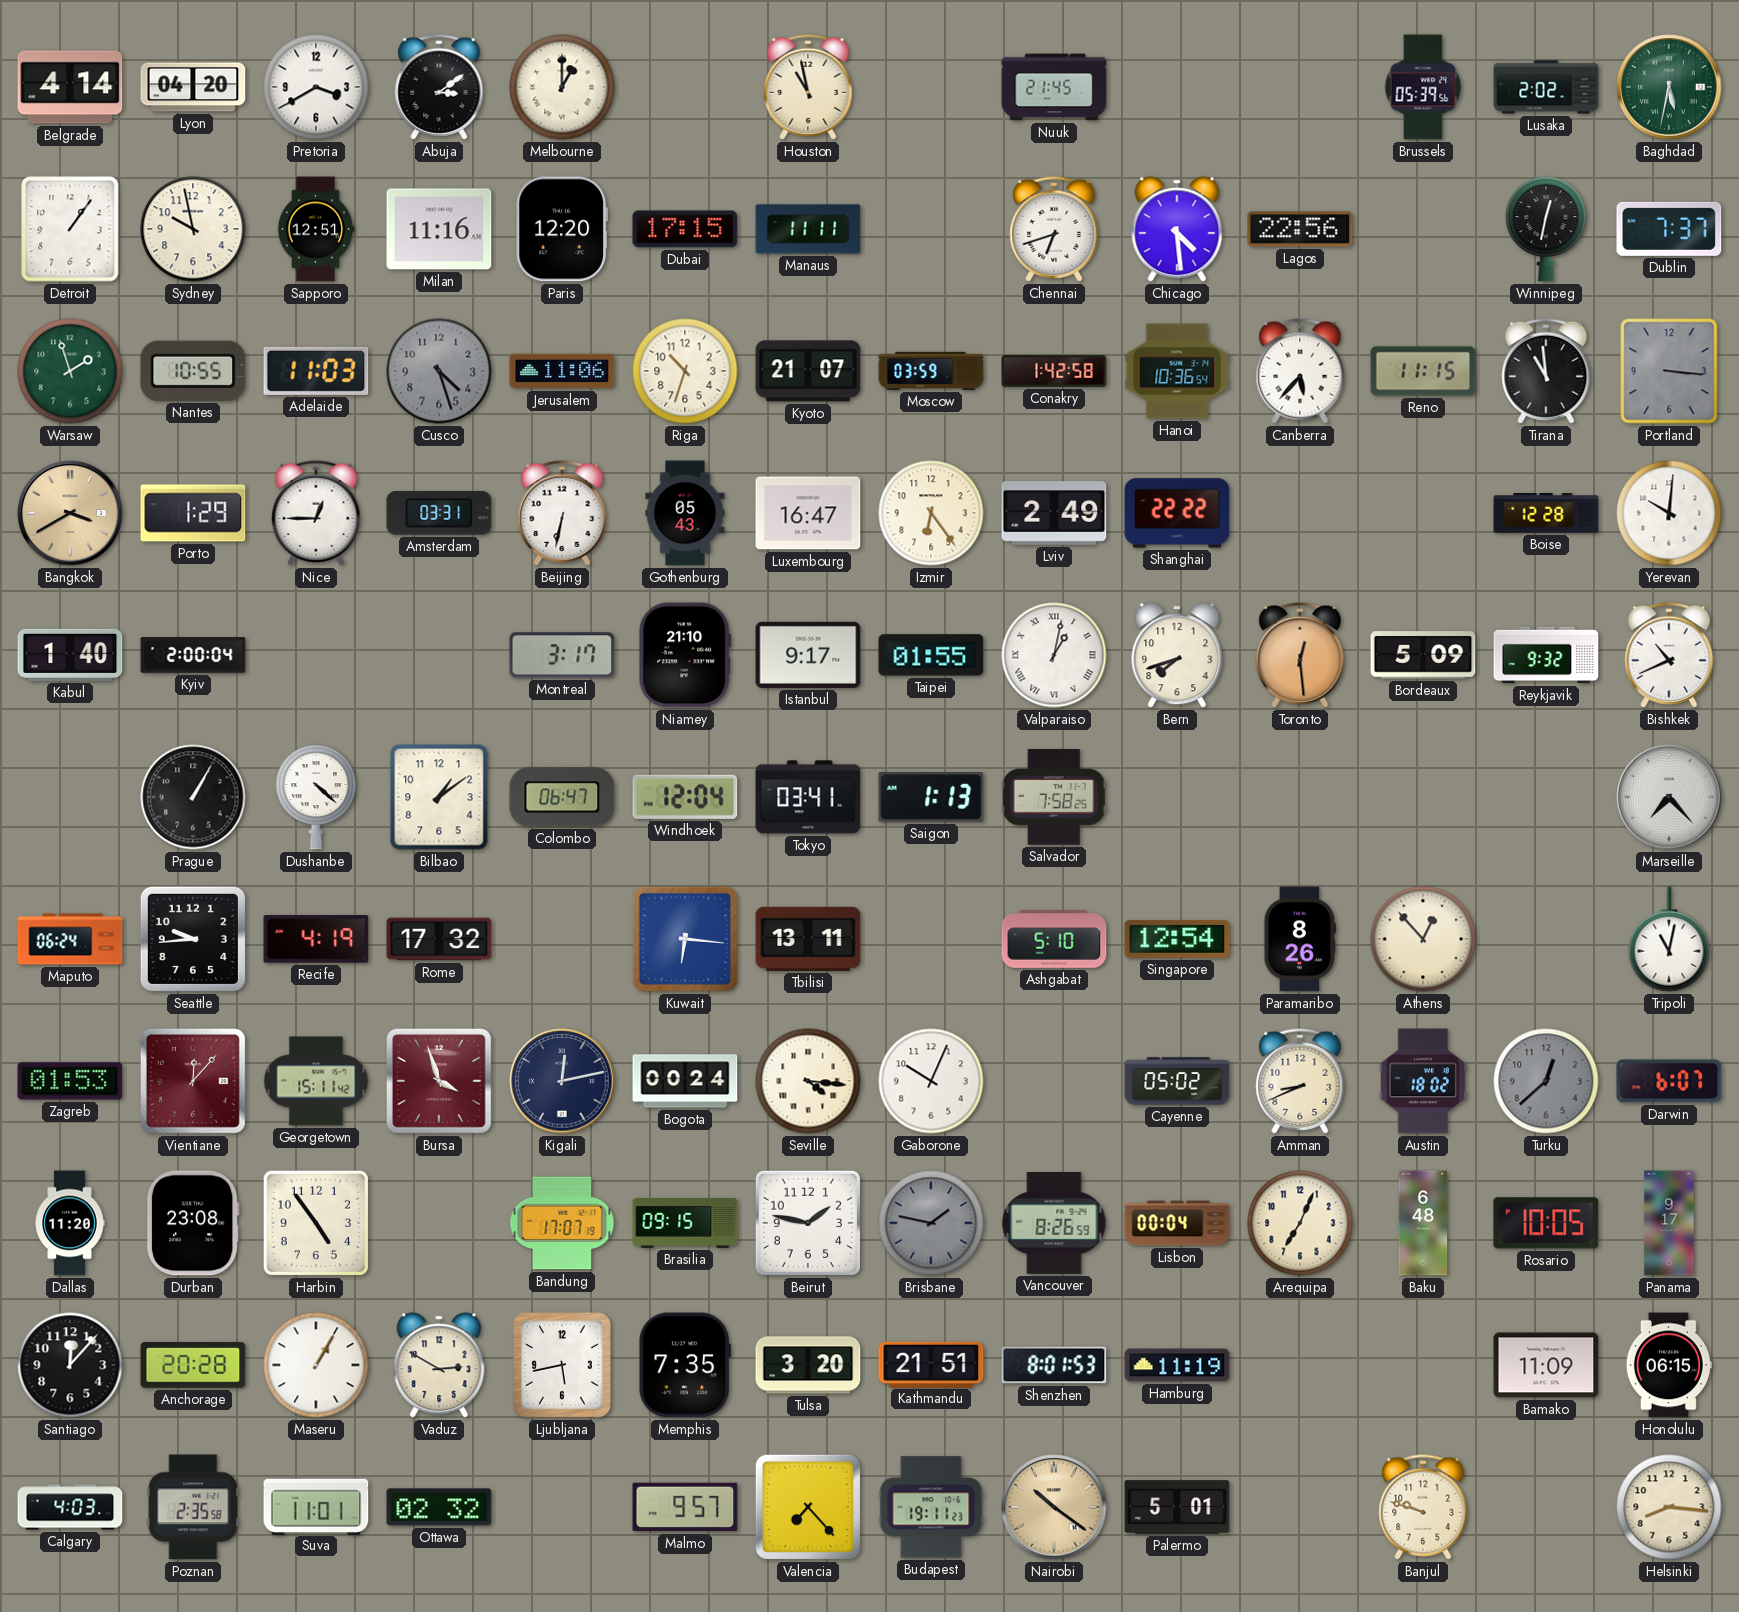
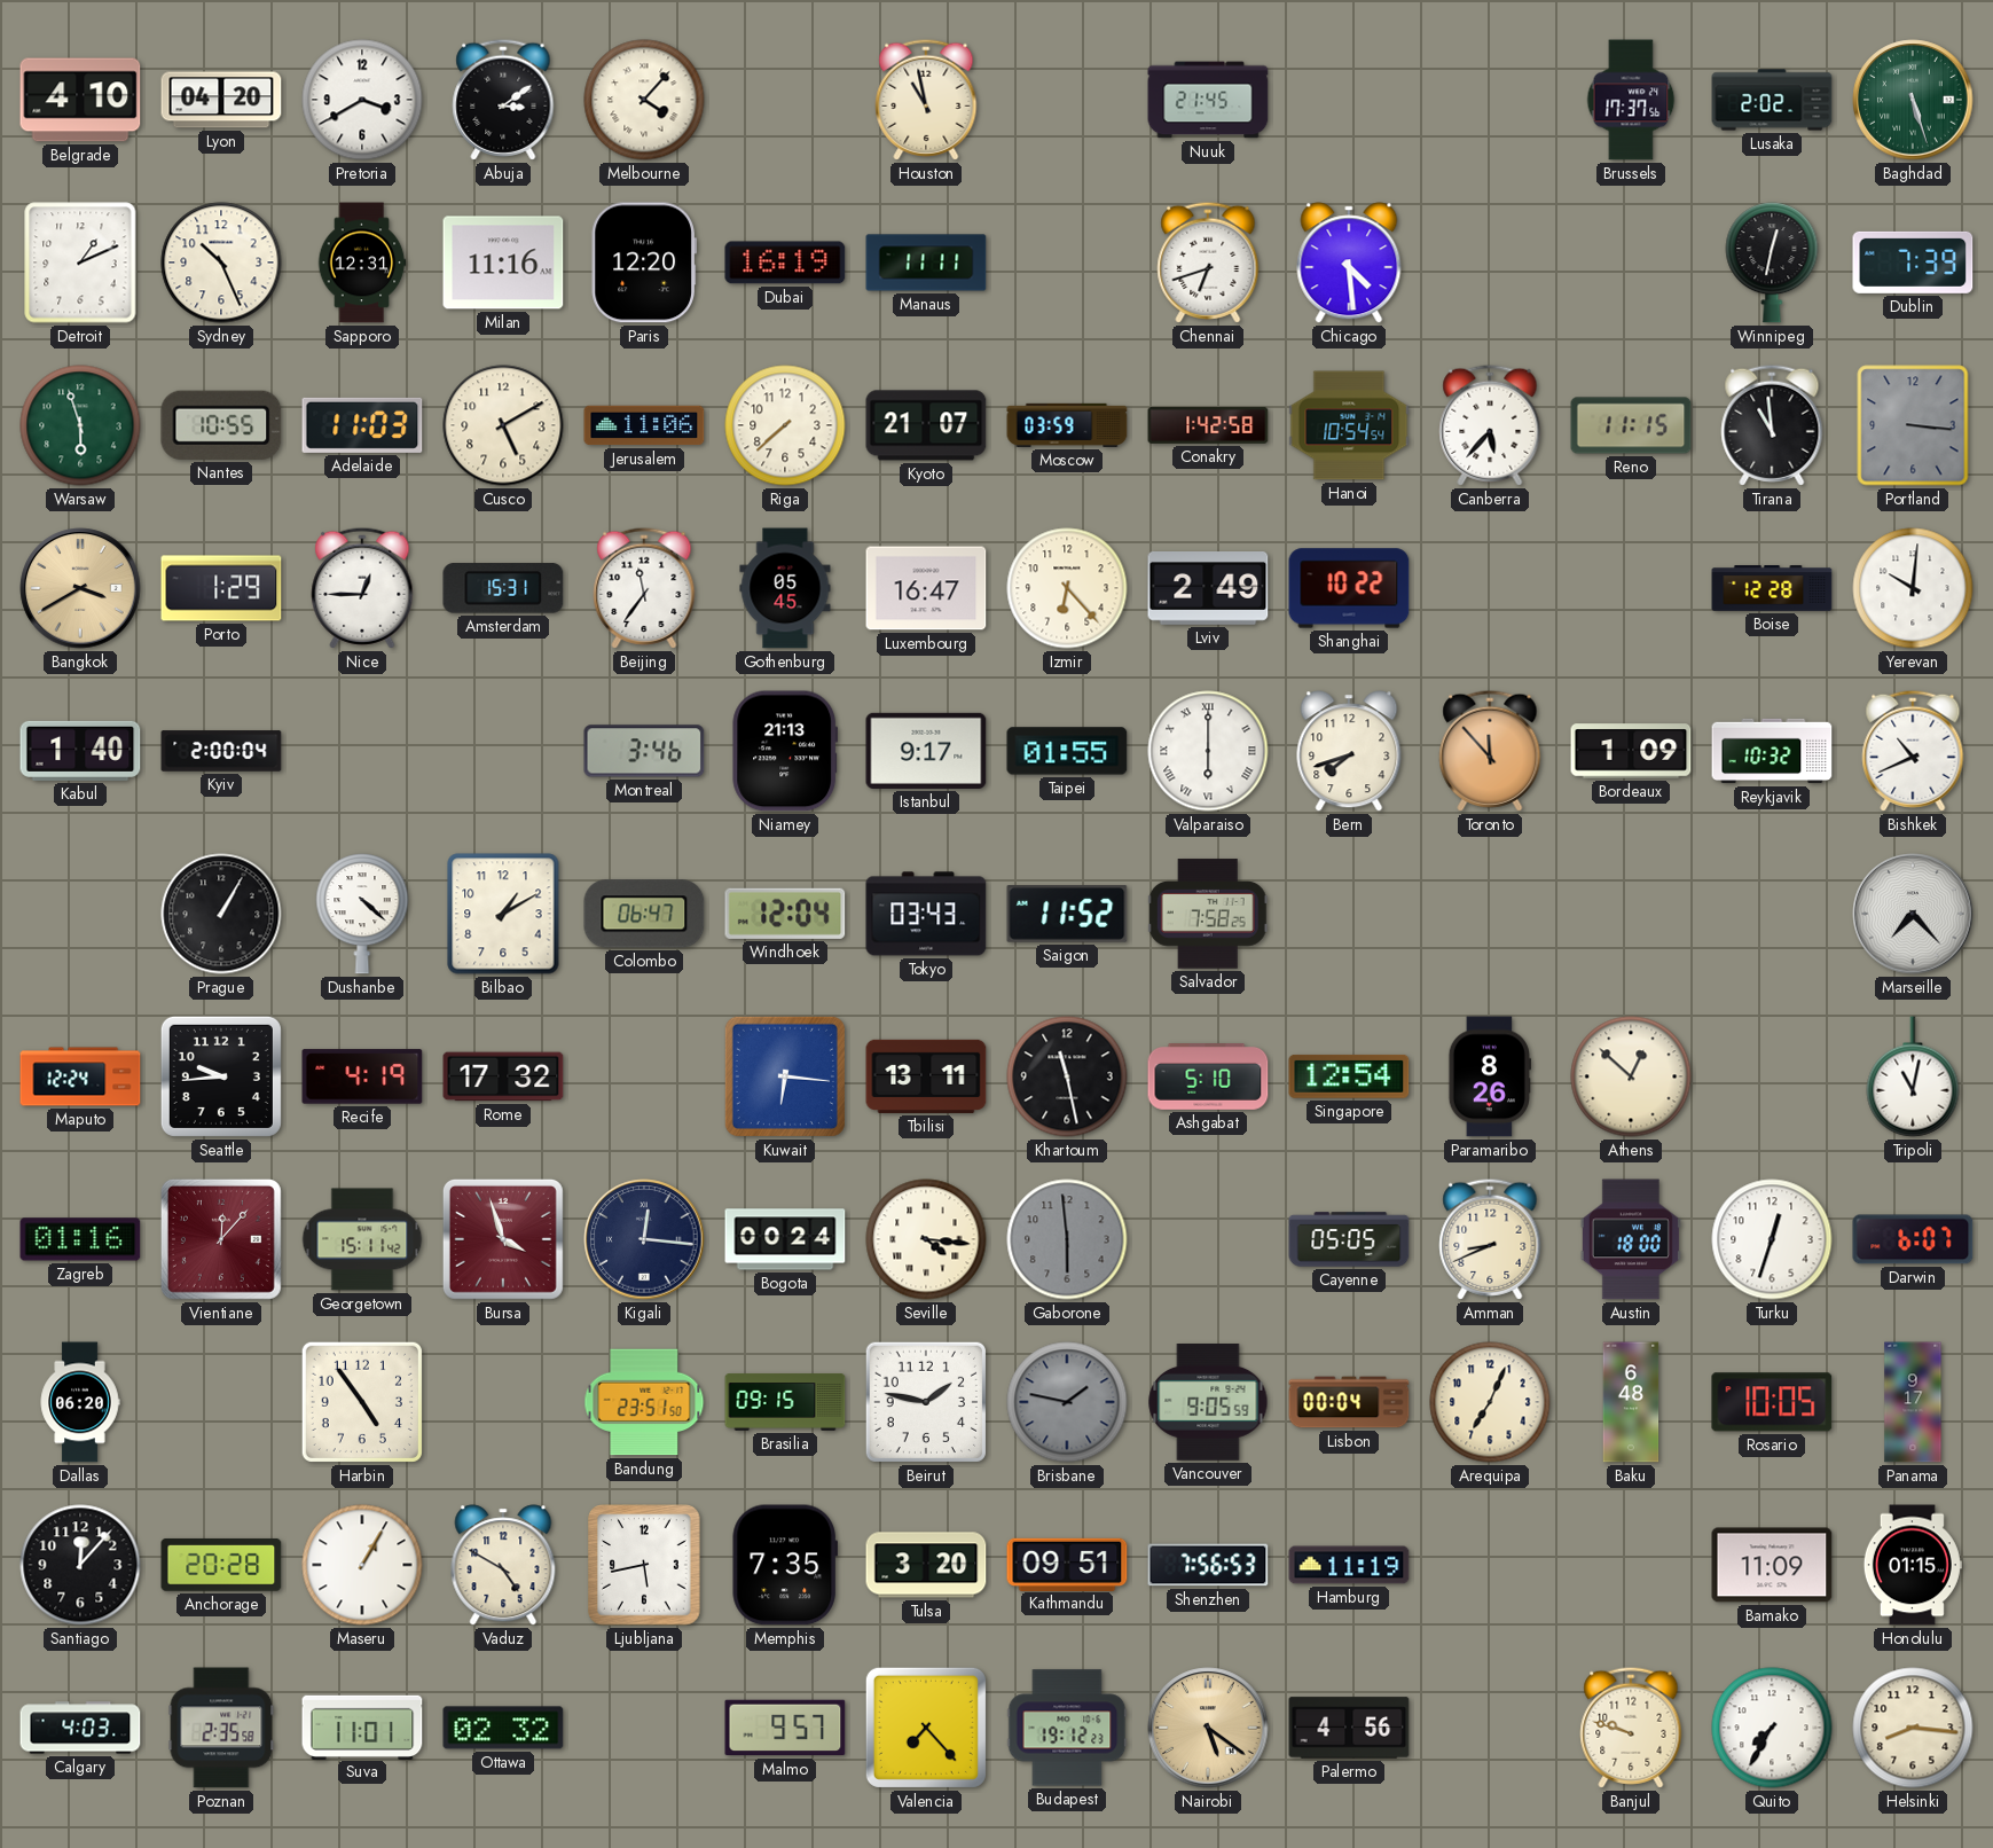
Belgrade: 4:14 -> 4:10
Melbourne: 1:00 -> 4:07
Brussels: 05:39 -> 17:37
Baghdad: 5:32 -> 5:27
Detroit: 1:06 -> 1:11
Sydney: 9:58 -> 10:26
Sapporo: 12:51 -> 12:31
Dubai: 17:15 -> 16:19
Lagos: 22:56 -> none
Dublin: 7:37 -> 7:39
Warsaw: 1:57 -> 5:57
Cusco: 4:27 -> 5:10
Cusco dial: grey -> cream
Riga: 10:33 -> 7:38
Hanoi: 10:36 -> 10:54
Amsterdam: 03:31 -> 15:31
Beijing: 6:32 -> 11:36
Gothenburg: 05:43 -> 05:45
Izmir: 6:24 -> 6:23
Shanghai: 22:22 -> 10:22
Montreal: 3:17 -> 3:46
Niamey: 21:10 -> 21:13
Valparaiso: 1:02 -> 6:00
Toronto: 12:29 -> 11:53
Bordeaux: 5:09 -> 1:09
Reykjavik: 9:32 -> 10:32
Bilbao: 1:09 -> 1:10
Tokyo: 03:41 -> 03:43
Saigon: 1:13 -> 11:52
Maputo: 06:24 -> 12:24
Khartoum: none -> 11:28
Athens: 12:53 -> 12:52
Zagreb: 01:53 -> 01:16
Kigali: 12:13 -> 12:16
Gaborone: 10:04 -> 5:59
Gaborone dial: white -> grey
Cayenne: 05:02 -> 05:05
Austin: 18:02 -> 18:00
Turku: 12:38 -> 12:33
Turku dial: grey -> white
Dallas: 11:20 -> 06:20
Durban: 23:08 -> none
Bandung: 17:07 -> 23:51
Vancouver: 8:26 -> 9:05
Vaduz: 2:50 -> 4:50
Kathmandu: 21:51 -> 09:51
Shenzhen: 8:01 -> 7:56
Honolulu: 06:15 -> 01:15
Budapest: 19:11 -> 19:12
Nairobi: 10:21 -> 5:21
Palermo: 5:01 -> 4:56
Quito: none -> 7:35
